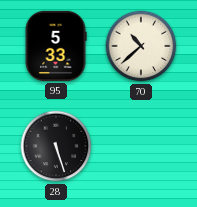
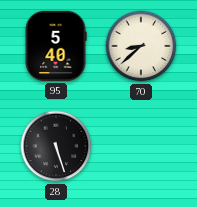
95: 5:33 -> 5:40
70: 10:38 -> 8:38
